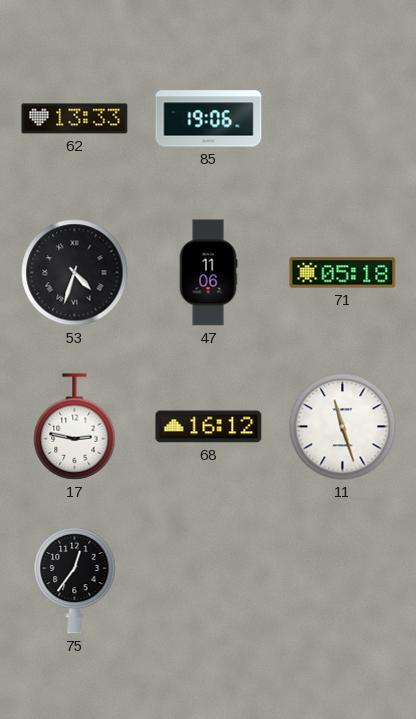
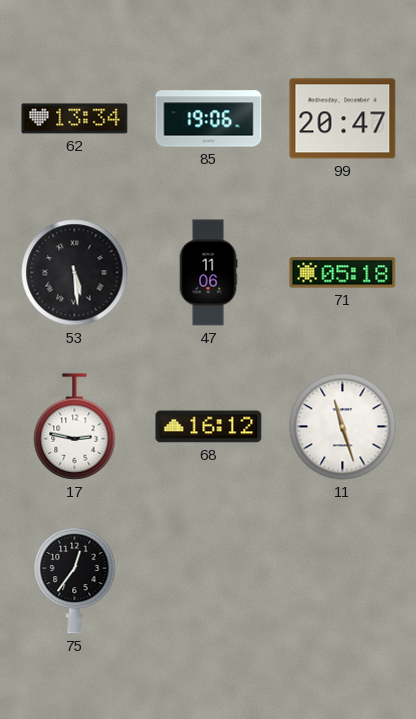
62: 13:33 -> 13:34
99: none -> 20:47
53: 4:33 -> 5:29
